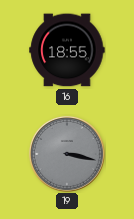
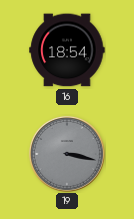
16: 18:55 -> 18:54
